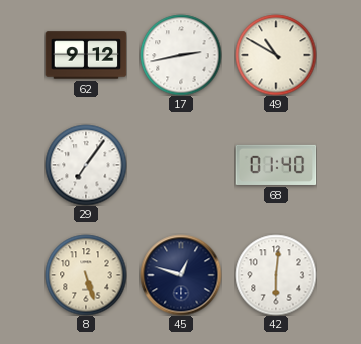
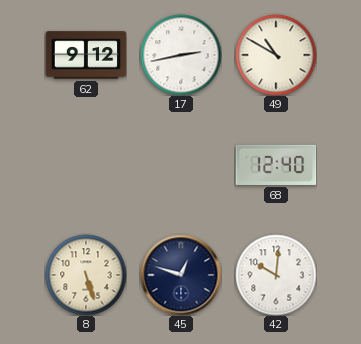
29: 7:06 -> none
68: 01:40 -> 12:40
42: 6:01 -> 10:01
